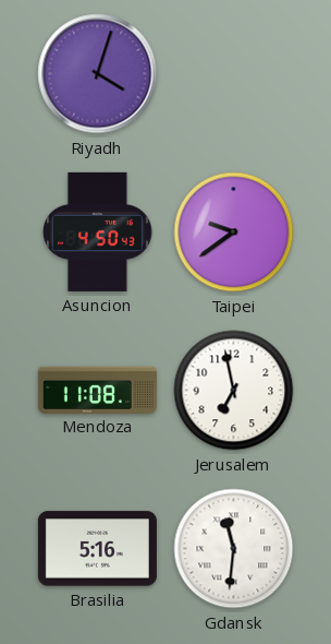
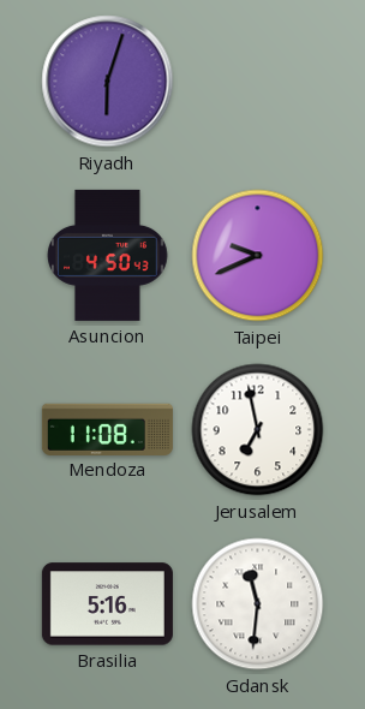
Riyadh: 4:03 -> 6:03
Taipei: 9:39 -> 9:41
